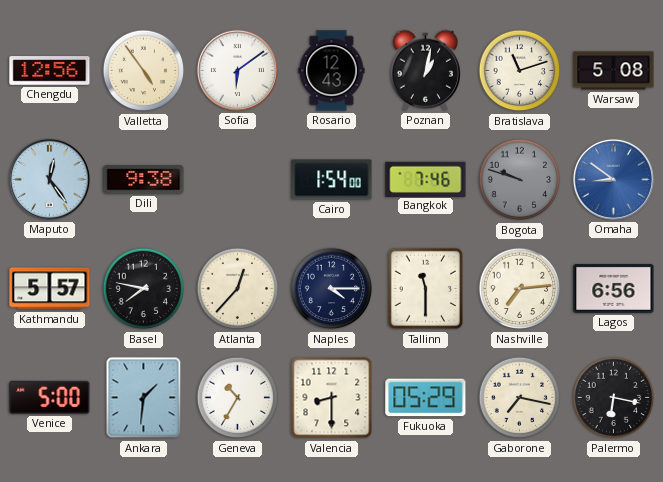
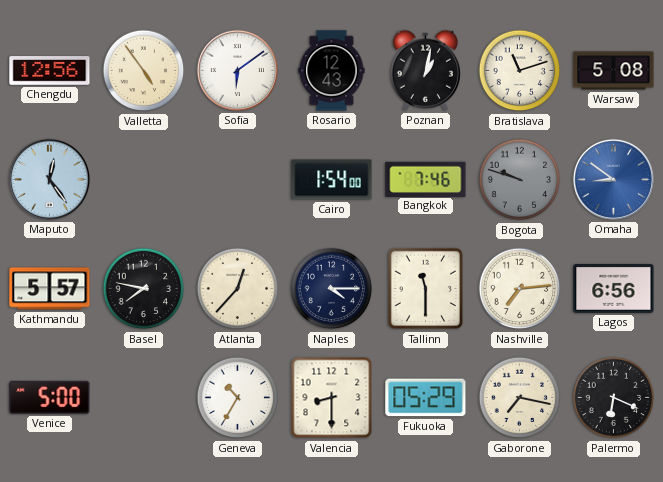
Dili: 9:38 -> none
Ankara: 1:31 -> none
Palermo: 6:17 -> 6:19
